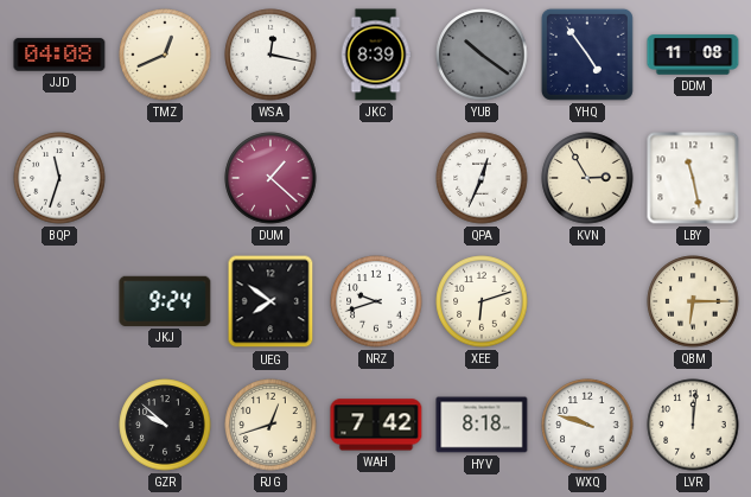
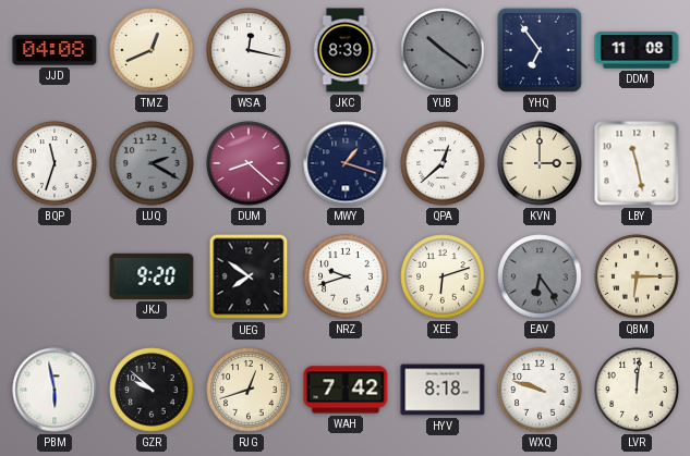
YHQ: 4:54 -> 6:54
LUQ: none -> 2:20
DUM: 1:22 -> 8:22
MWY: none -> 1:18
QPA: 12:34 -> 12:38
KVN: 2:55 -> 3:00
JKJ: 9:24 -> 9:20
EAV: none -> 6:24
PBM: none -> 5:58
